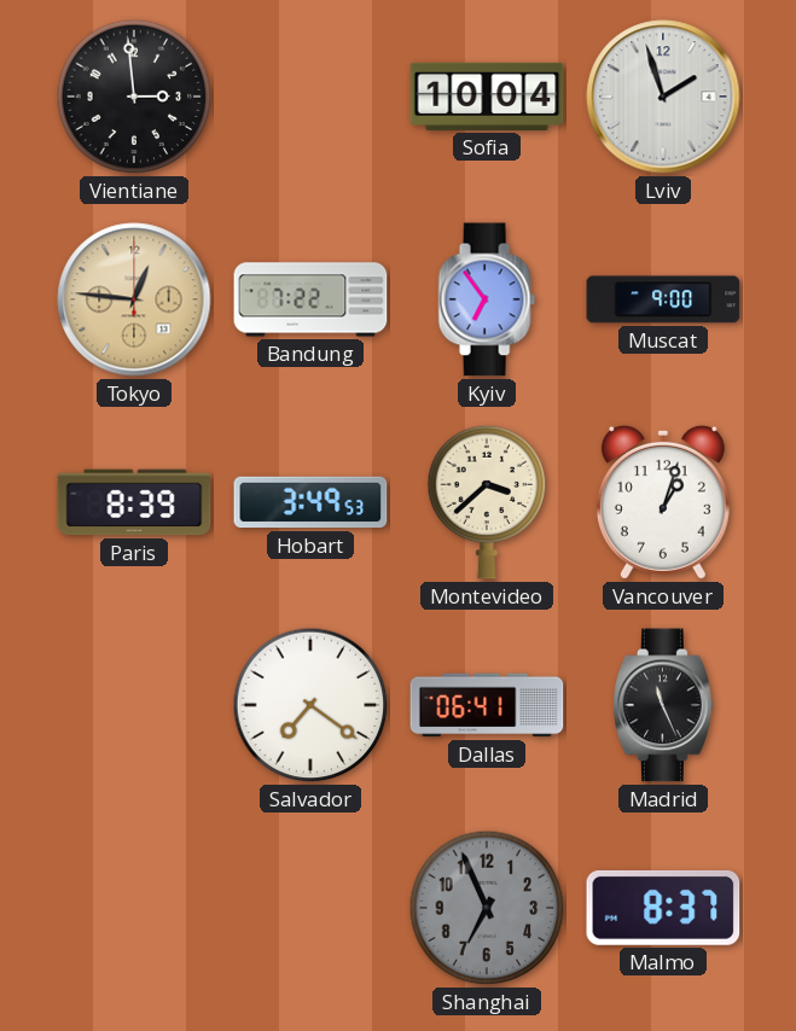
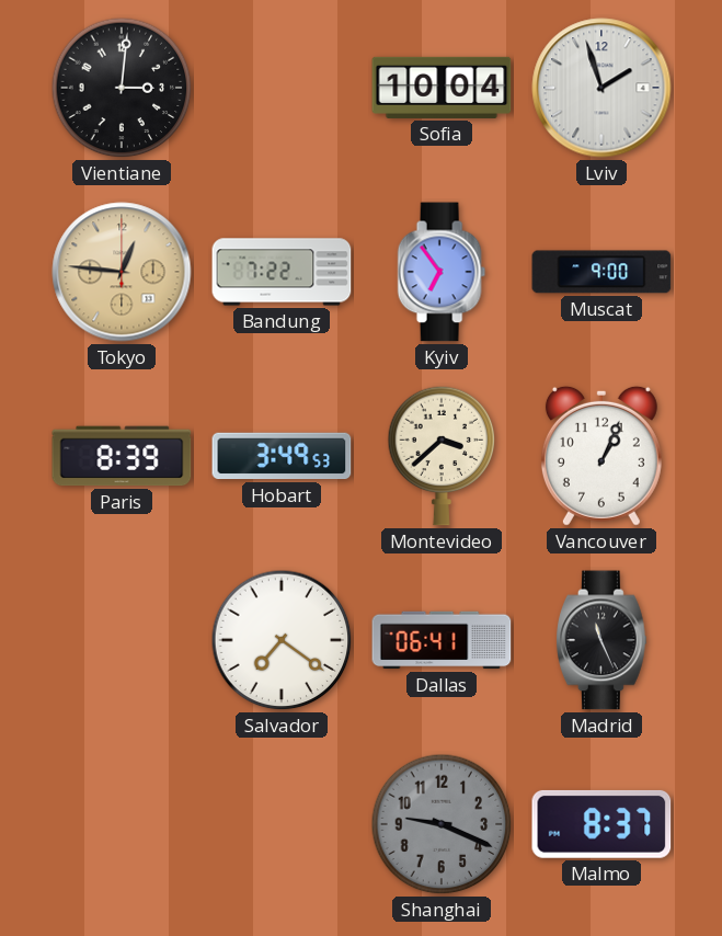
Vientiane: 2:59 -> 3:01
Vancouver: 1:03 -> 1:04
Shanghai: 6:56 -> 9:19
